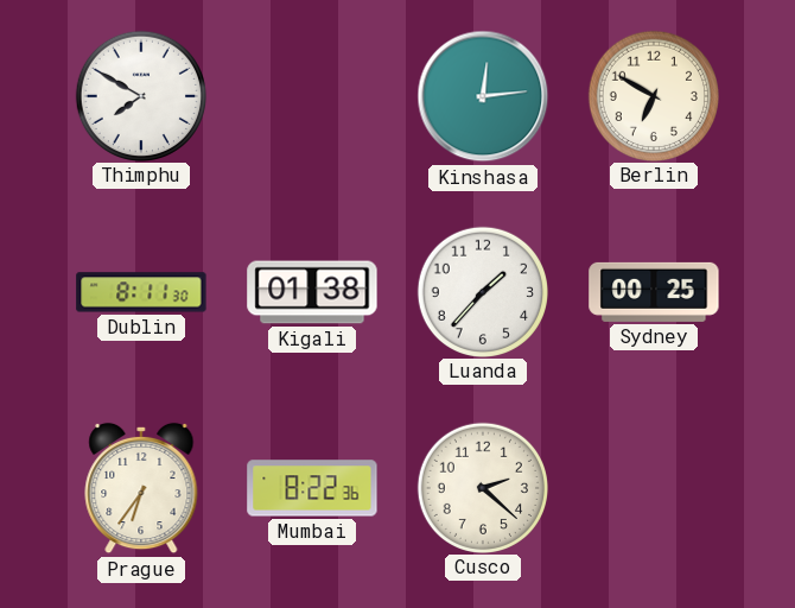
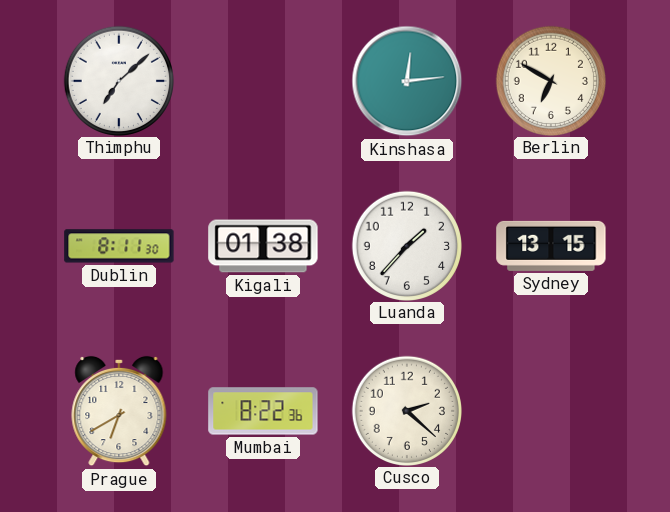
Thimphu: 7:50 -> 7:08
Sydney: 00:25 -> 13:15
Prague: 6:36 -> 6:40
